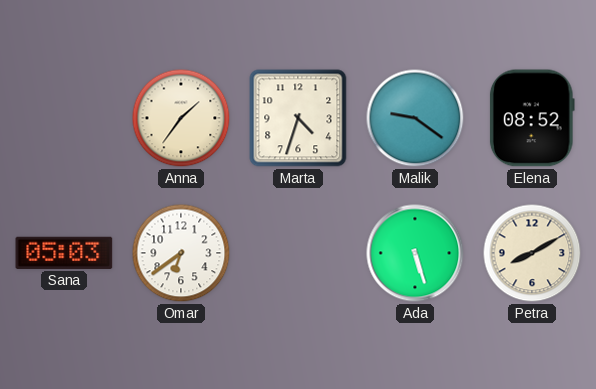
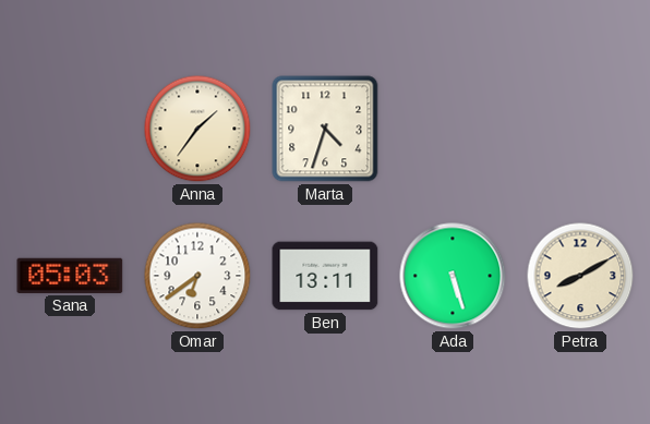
Malik: 9:21 -> none
Elena: 08:52 -> none
Ben: none -> 13:11
